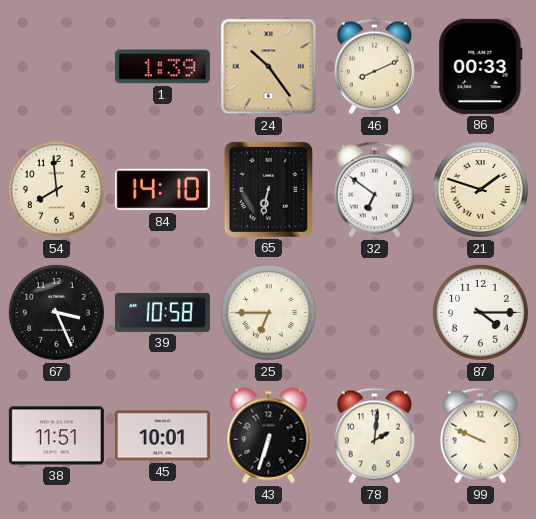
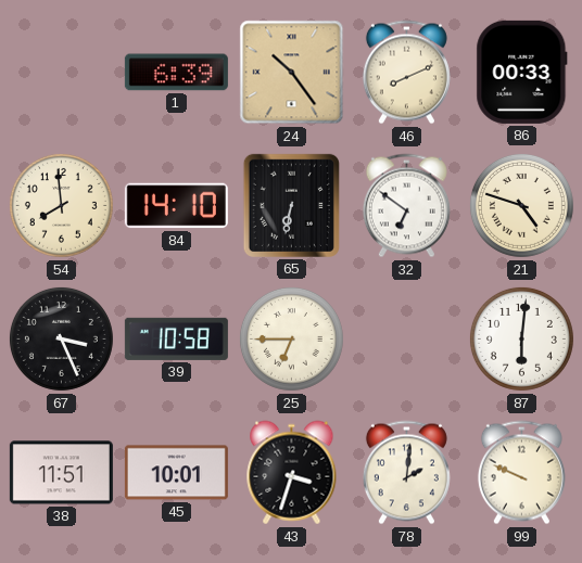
1: 1:39 -> 6:39
21: 1:48 -> 4:48
87: 4:15 -> 6:01
43: 6:33 -> 3:33
